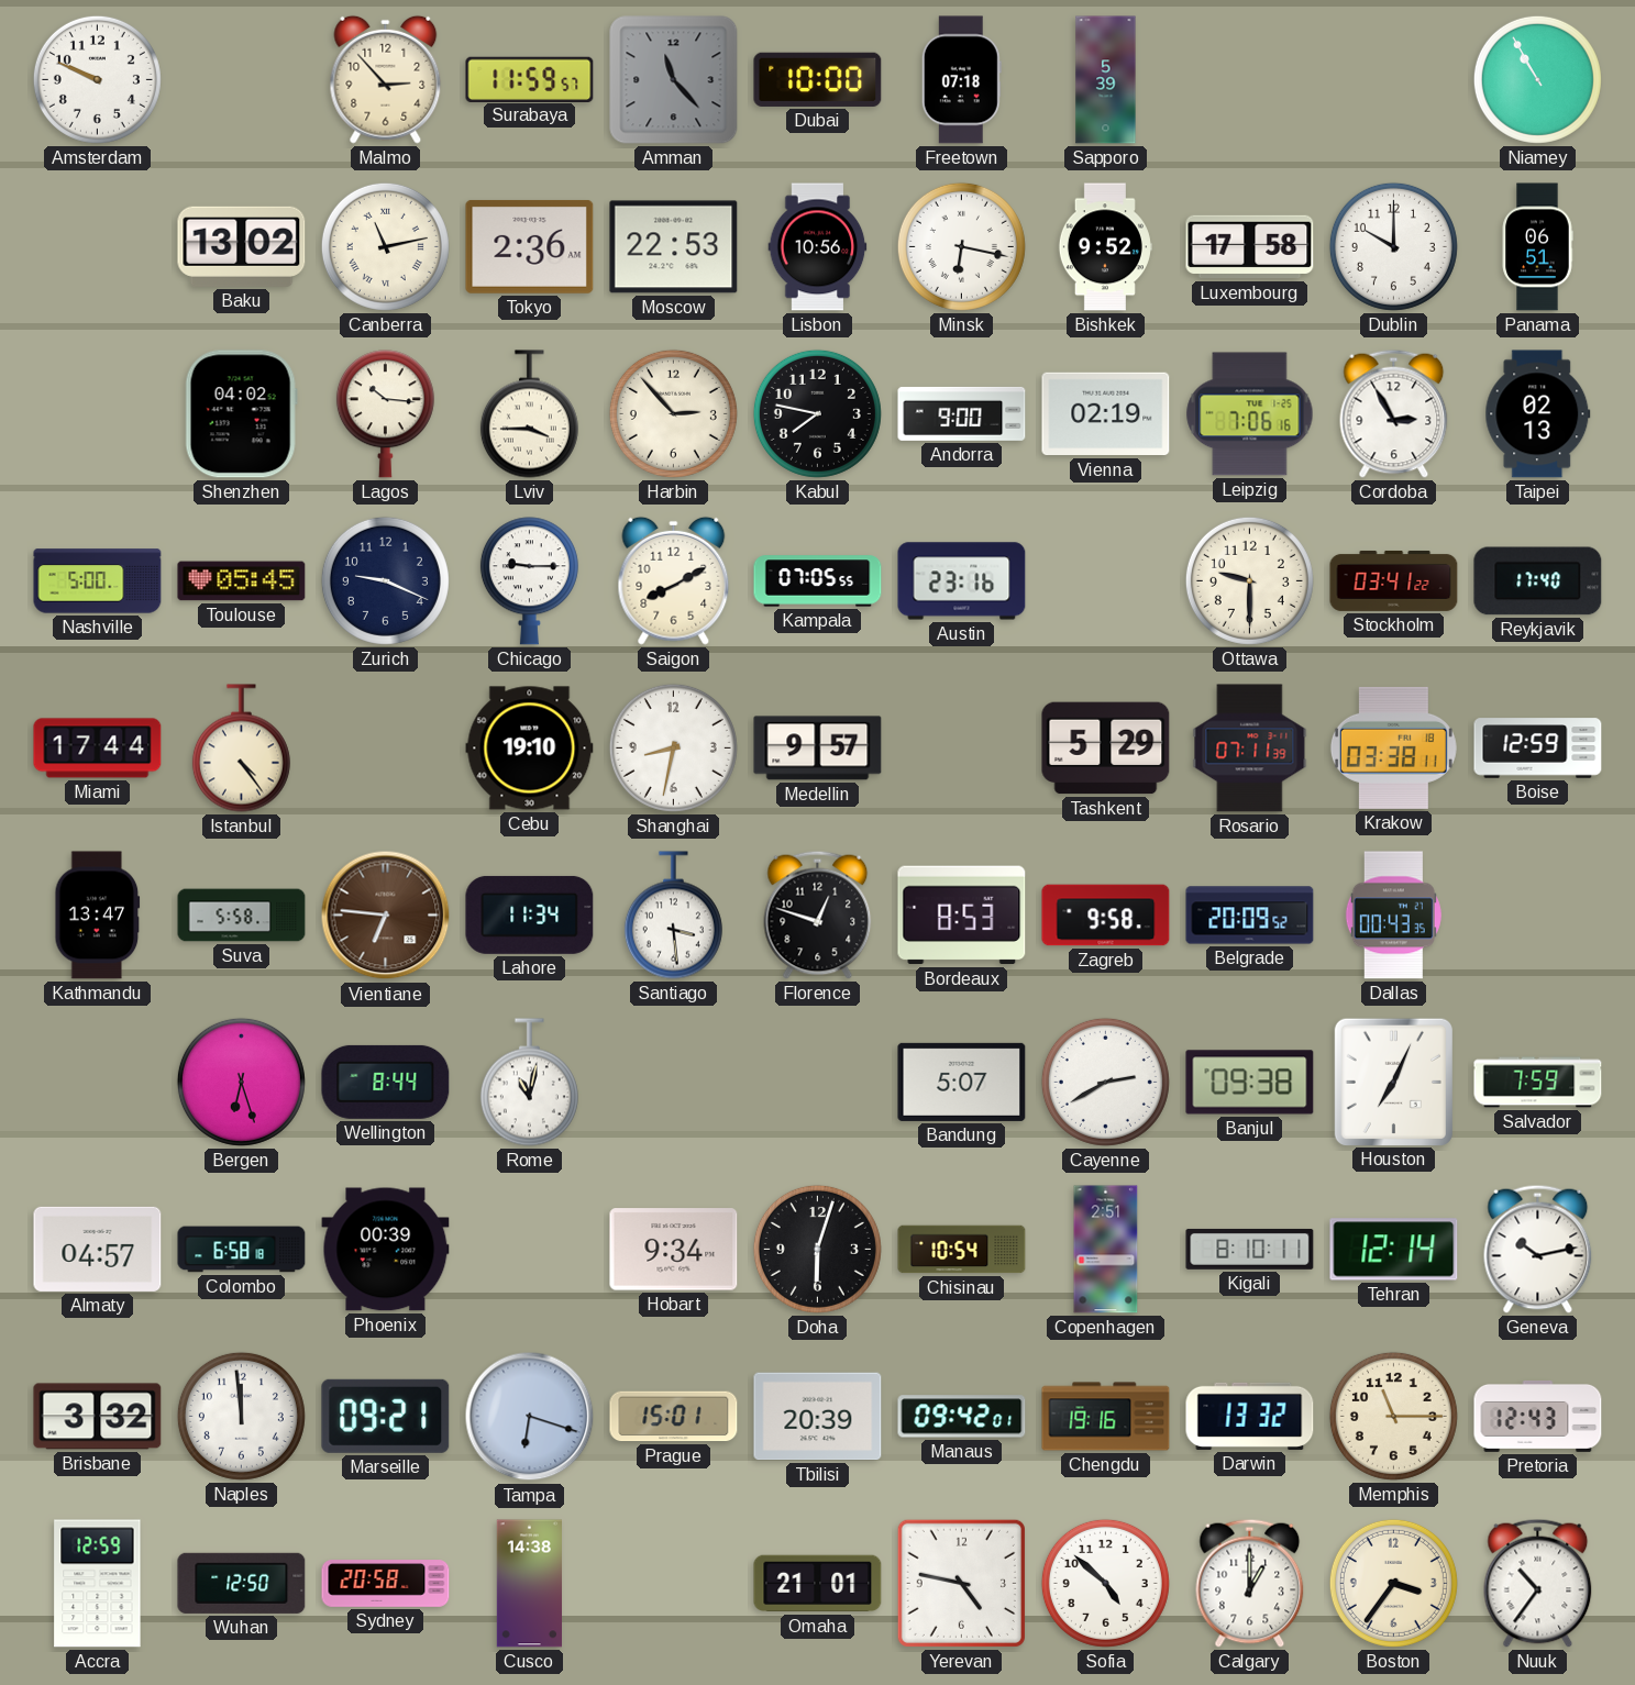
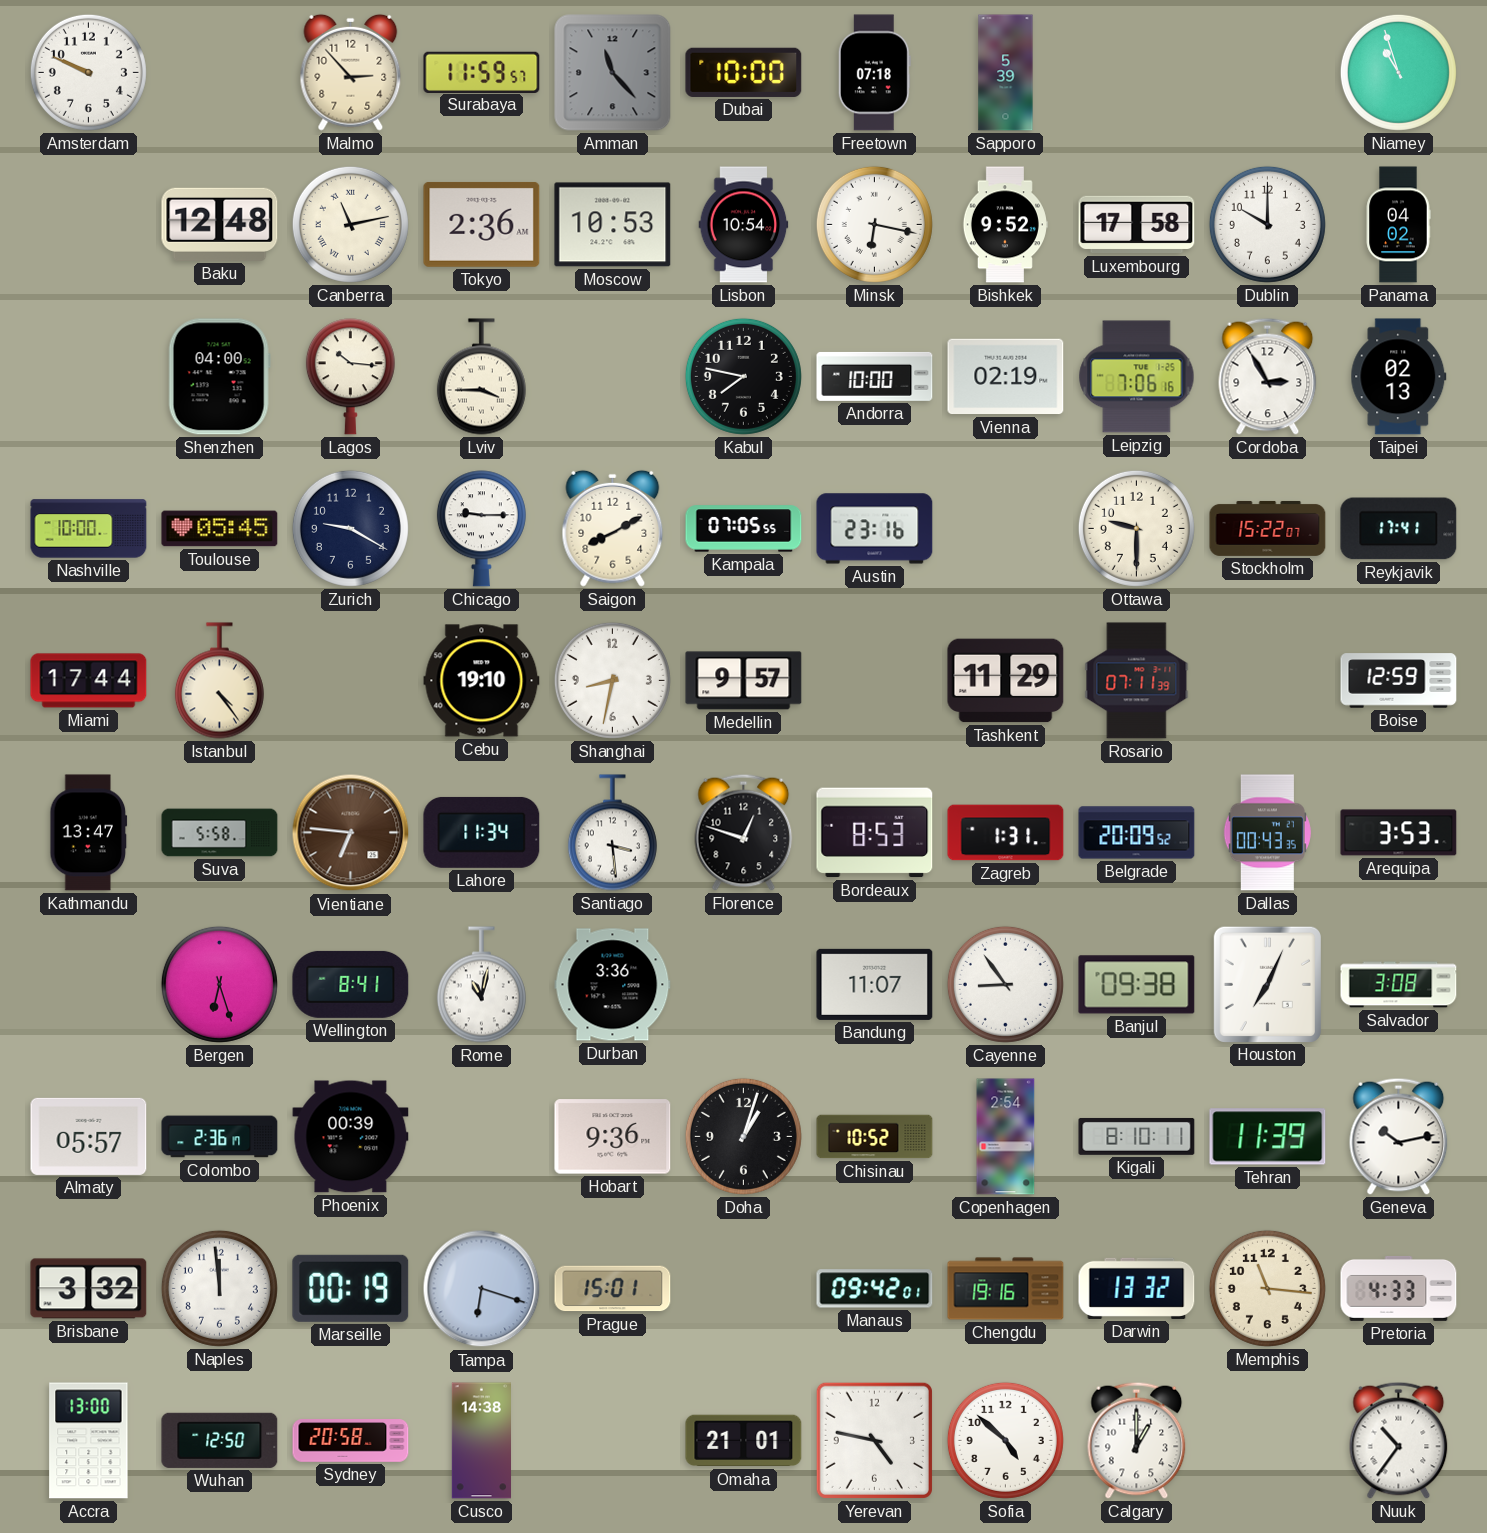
Niamey: 10:55 -> 10:57
Baku: 13:02 -> 12:48
Moscow: 22:53 -> 10:53
Lisbon: 10:56 -> 10:54
Panama: 06:51 -> 04:02
Shenzhen: 04:02 -> 04:00
Harbin: 2:53 -> none
Andorra: 9:00 -> 10:00
Nashville: 5:00 -> 10:00
Zurich: 9:19 -> 9:20
Stockholm: 03:41 -> 15:22
Reykjavik: 17:40 -> 17:41
Tashkent: 5:29 -> 11:29
Krakow: 03:38 -> none
Zagreb: 9:58 -> 1:31
Arequipa: none -> 3:53
Wellington: 8:44 -> 8:41
Durban: none -> 3:36
Bandung: 5:07 -> 11:07
Cayenne: 2:40 -> 8:54
Salvador: 7:59 -> 3:08
Almaty: 04:57 -> 05:57
Colombo: 6:58 -> 2:36
Hobart: 9:34 -> 9:36
Doha: 6:03 -> 1:03
Chisinau: 10:54 -> 10:52
Copenhagen: 2:51 -> 2:54
Tehran: 12:14 -> 11:39
Marseille: 09:21 -> 00:19
Tbilisi: 20:39 -> none
Memphis: 11:15 -> 11:16
Pretoria: 12:43 -> 4:33
Accra: 12:59 -> 13:00
Boston: 3:36 -> none
